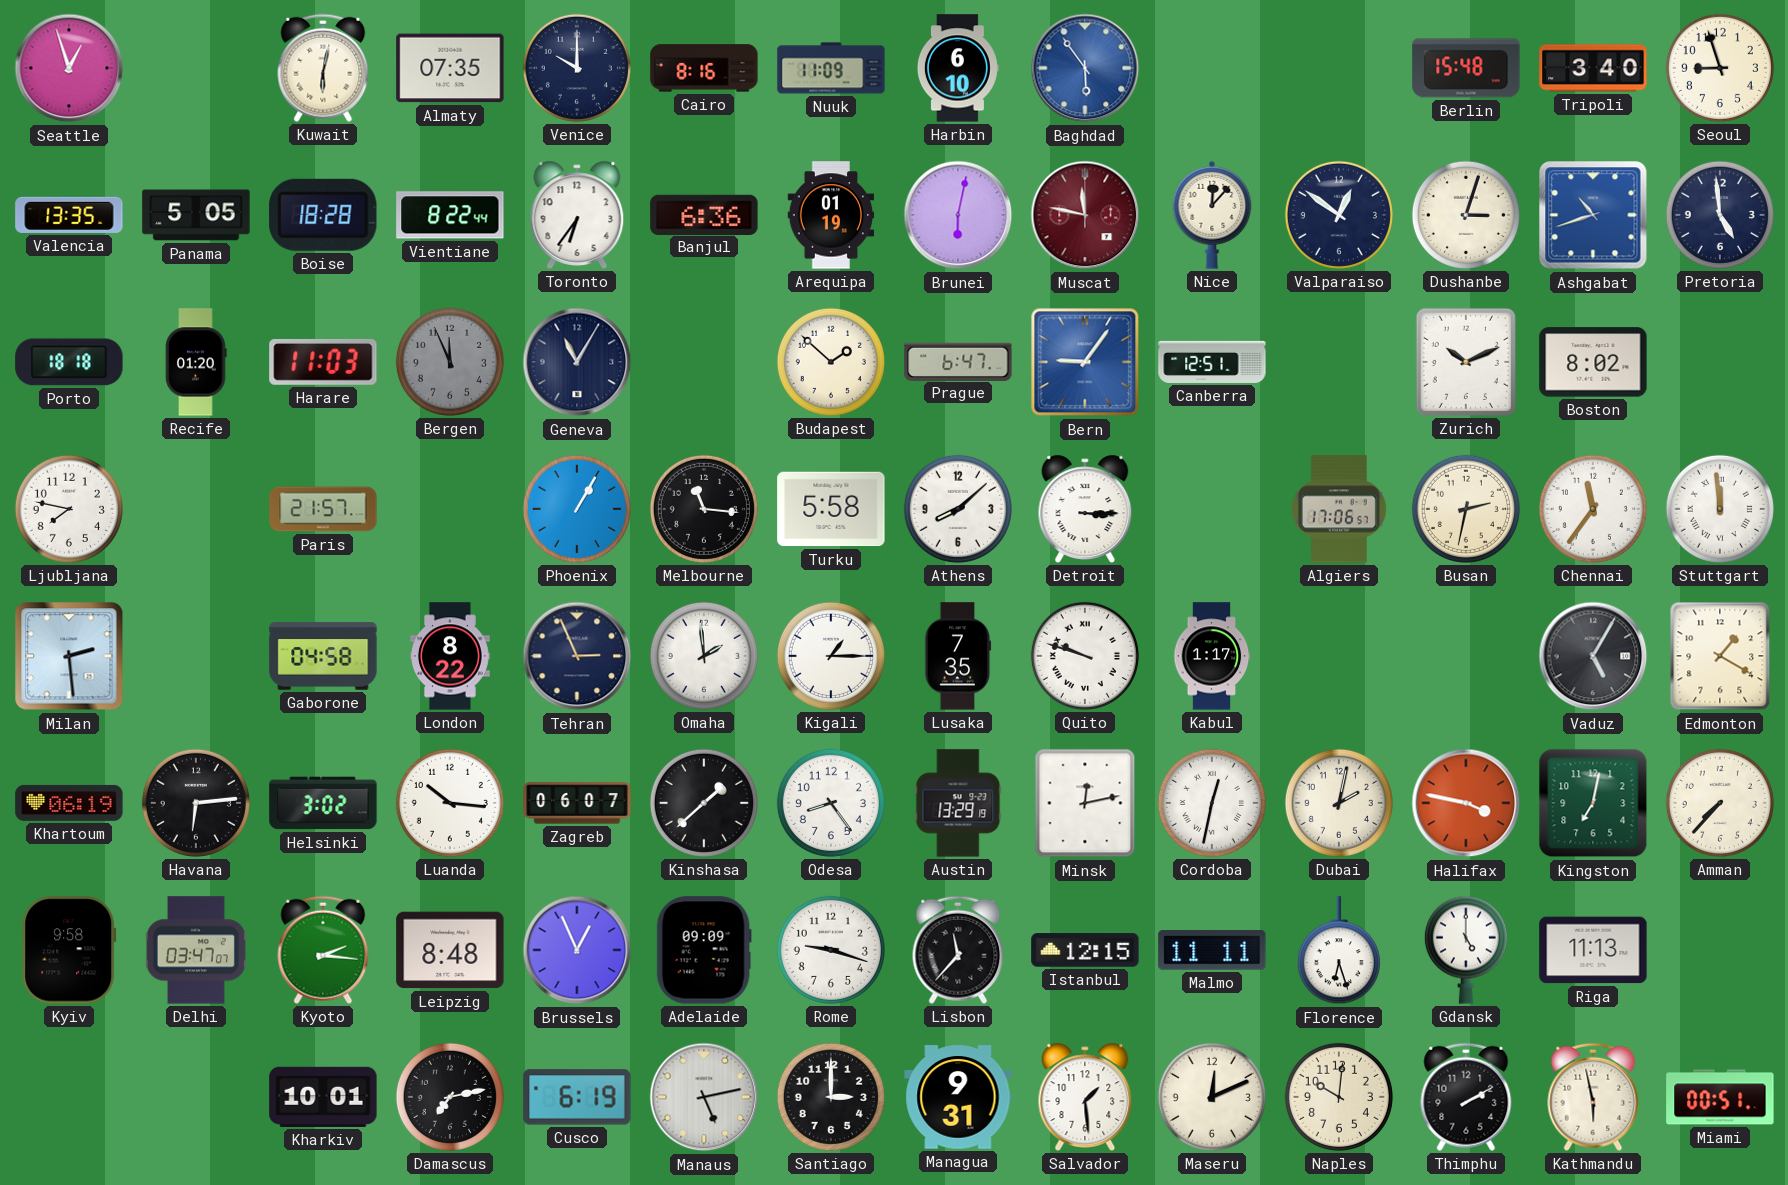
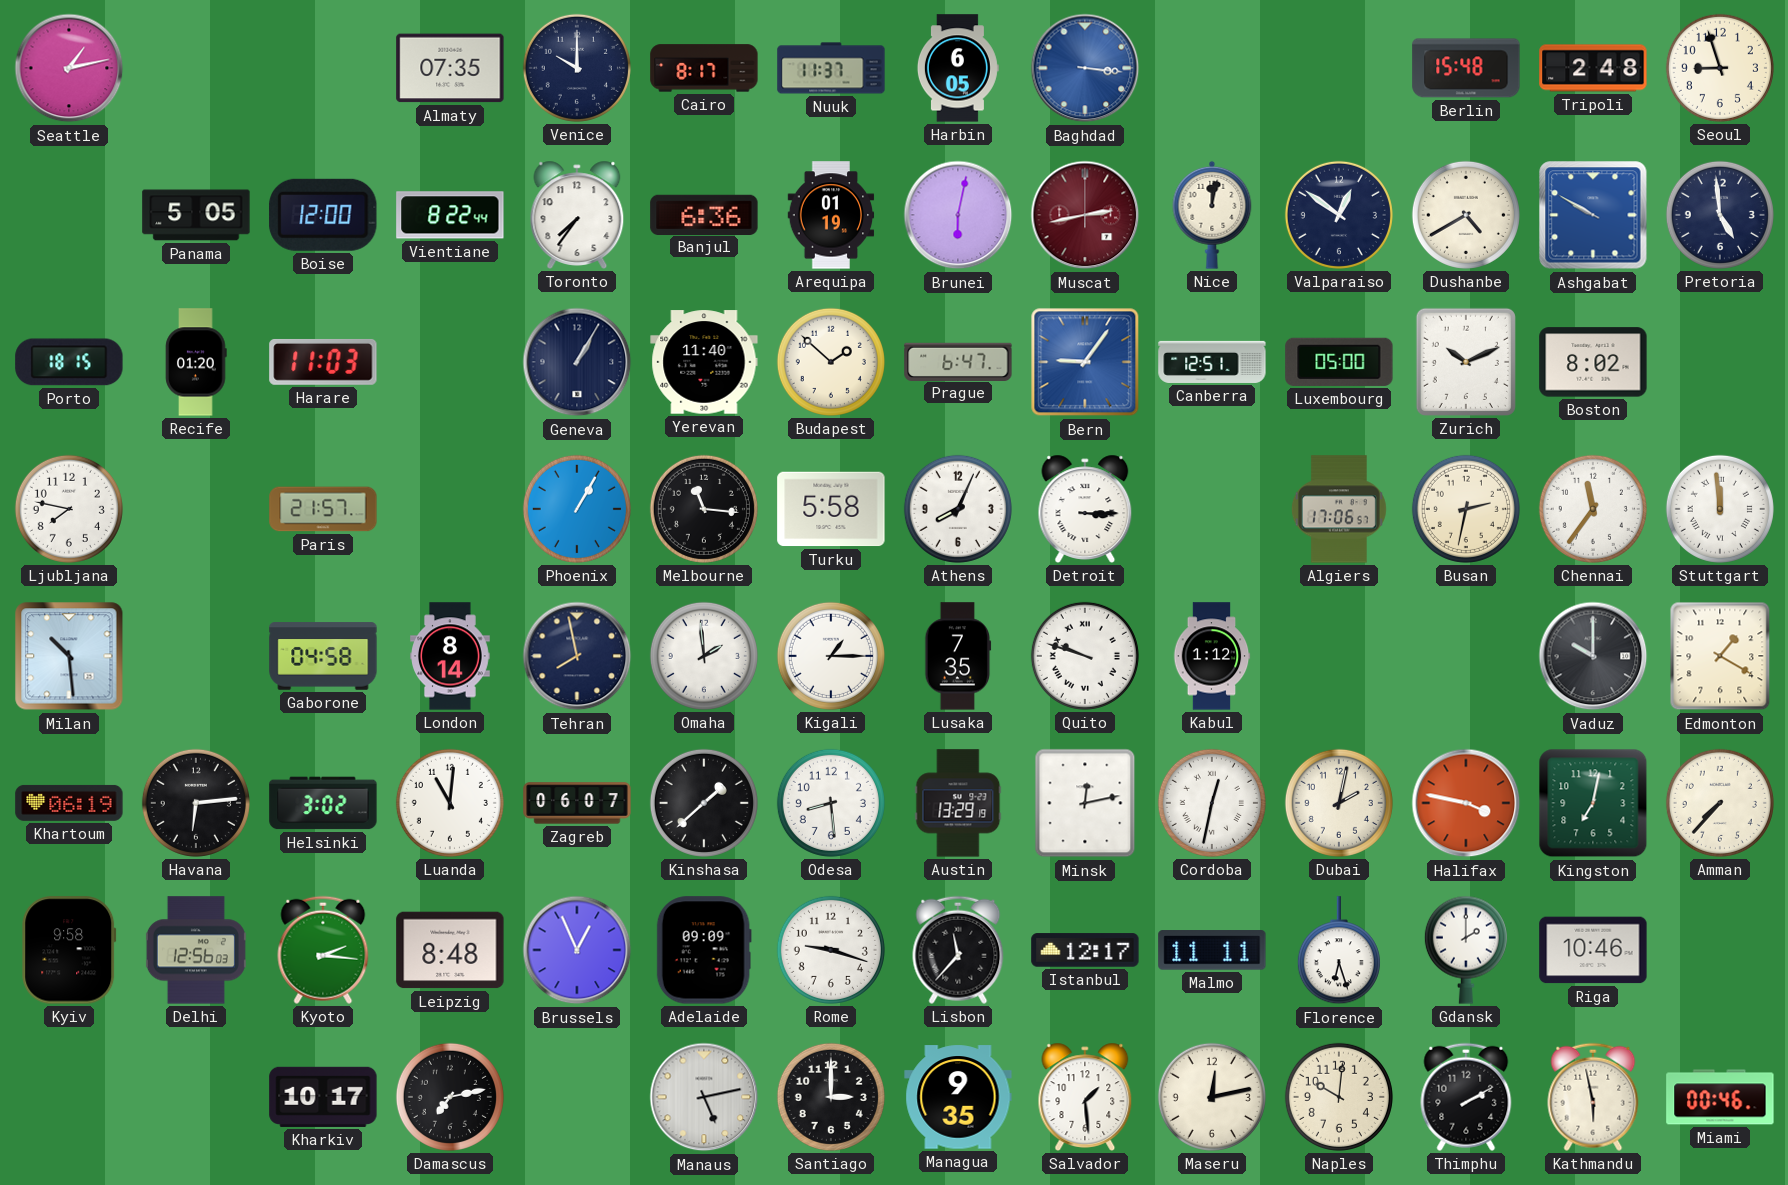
Seattle: 12:57 -> 1:13
Kuwait: 6:02 -> none
Cairo: 8:16 -> 8:17
Nuuk: 11:09 -> 11:37
Harbin: 6:10 -> 6:05
Baghdad: 5:54 -> 3:16
Tripoli: 3:40 -> 2:48
Valencia: 13:35 -> none
Boise: 18:28 -> 12:00
Toronto: 6:36 -> 7:36
Muscat: 11:47 -> 2:43
Nice: 12:07 -> 12:02
Dushanbe: 3:03 -> 4:40
Ashgabat: 10:42 -> 9:50
Porto: 18:18 -> 18:15
Bergen: 11:56 -> none
Geneva: 11:05 -> 1:05
Yerevan: none -> 11:40
Luxembourg: none -> 05:00
Athens: 8:08 -> 8:04
Milan: 2:29 -> 10:29
London: 8:22 -> 8:14
Tehran: 2:56 -> 7:58
Kabul: 1:17 -> 1:12
Vaduz: 5:05 -> 10:00
Luanda: 10:16 -> 11:01
Odesa: 8:24 -> 8:29
Delhi: 03:47 -> 12:56
Istanbul: 12:15 -> 12:17
Gdansk: 5:00 -> 2:00
Riga: 11:13 -> 10:46
Kharkiv: 10:01 -> 10:17
Cusco: 6:19 -> none
Managua: 9:31 -> 9:35
Maseru: 12:11 -> 12:13
Miami: 00:51 -> 00:46
